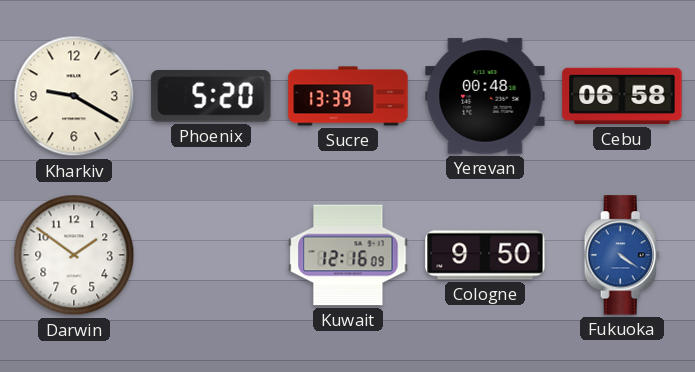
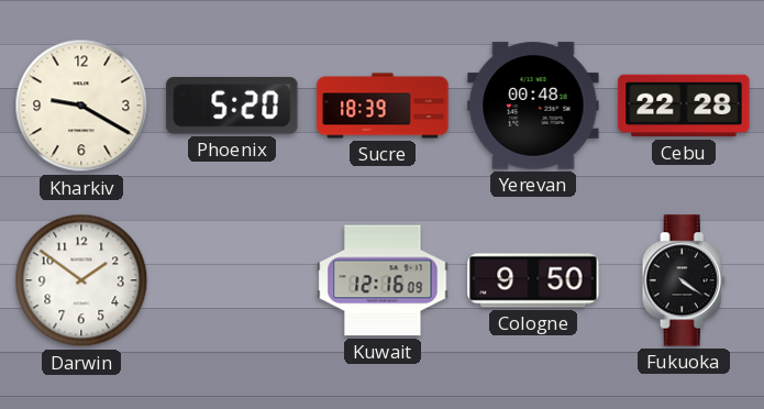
Sucre: 13:39 -> 18:39
Cebu: 06:58 -> 22:28
Fukuoka dial: blue -> black
